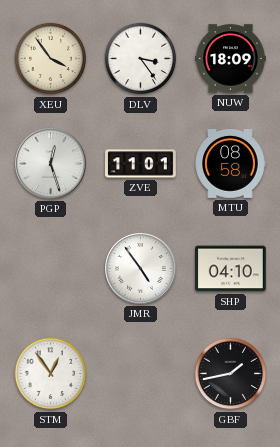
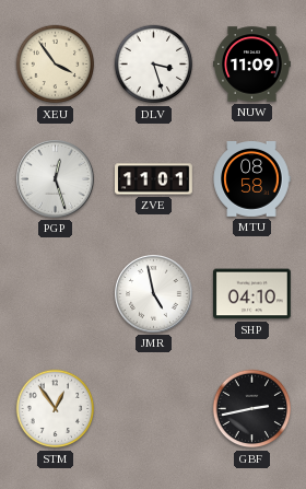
DLV: 3:24 -> 3:27
NUW: 18:09 -> 11:09
JMR: 4:54 -> 4:58
GBF: 1:43 -> 2:43
